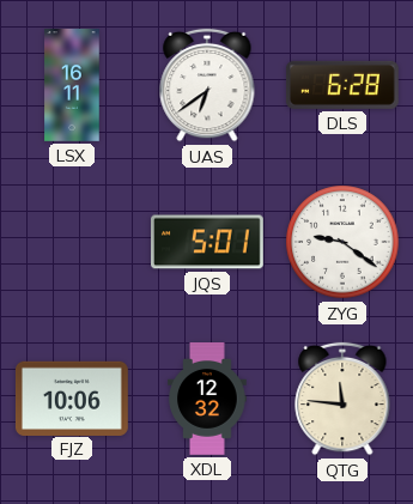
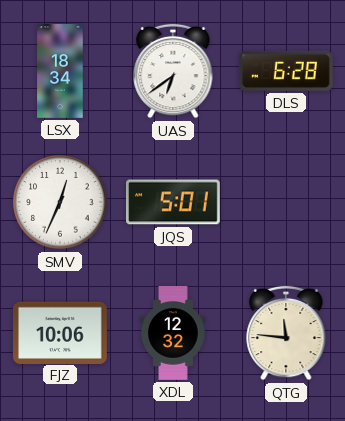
LSX: 16:11 -> 18:34
SMV: none -> 12:34
ZYG: 9:21 -> none
